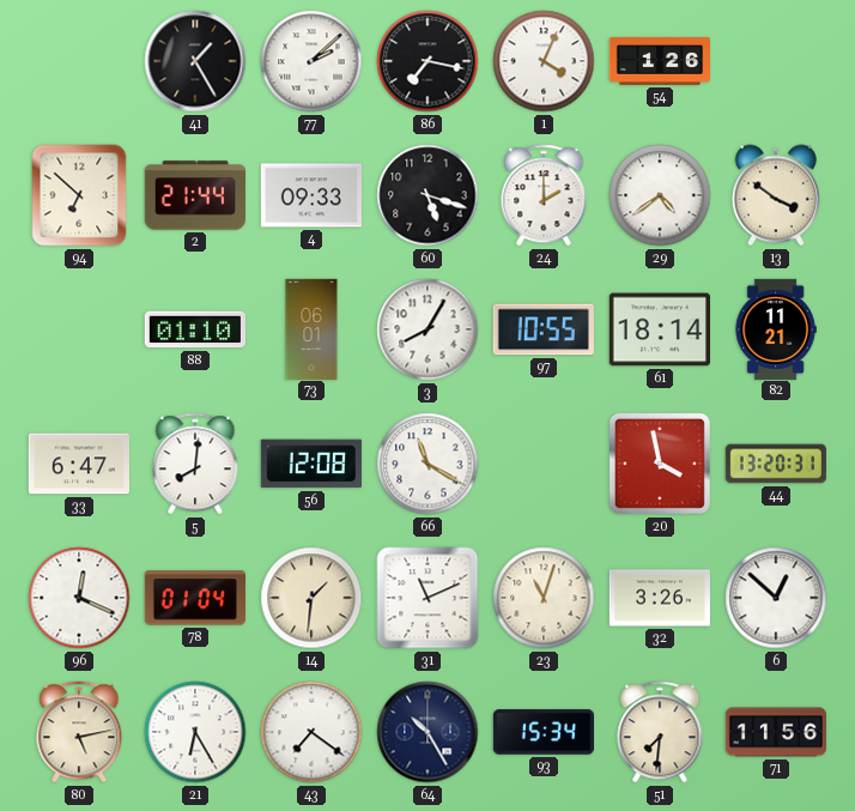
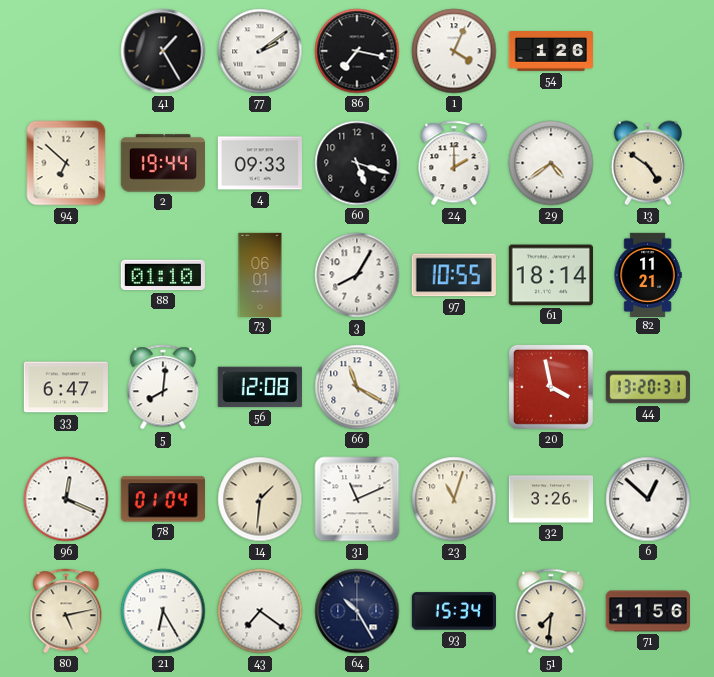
77: 2:08 -> 2:09
2: 21:44 -> 19:44
13: 3:51 -> 4:51
